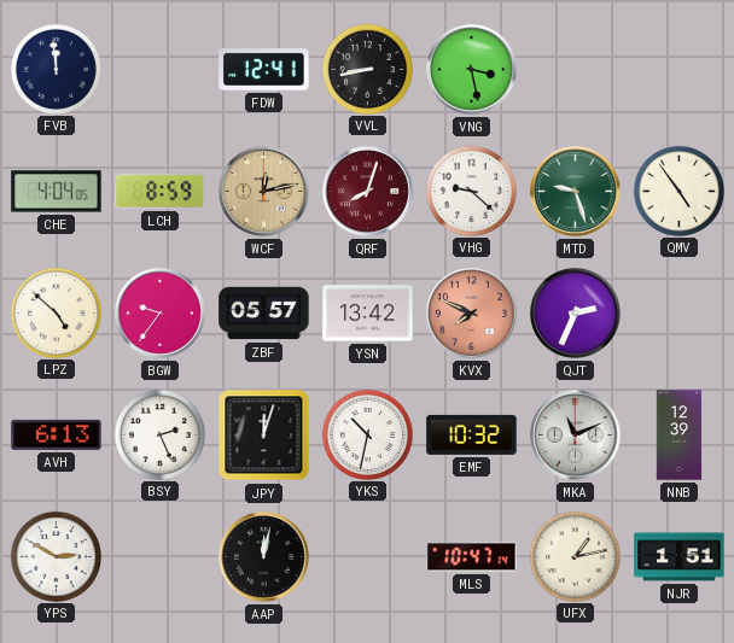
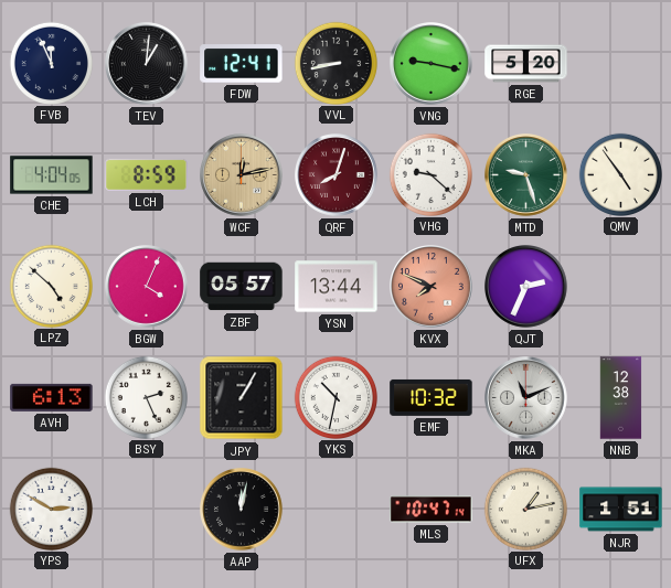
FVB: 11:59 -> 11:56
TEV: none -> 1:01
VNG: 3:28 -> 9:17
RGE: none -> 5:20
BGW: 9:36 -> 4:04
YSN: 13:42 -> 13:44
JPY: 12:03 -> 1:05
NNB: 12:39 -> 12:38
